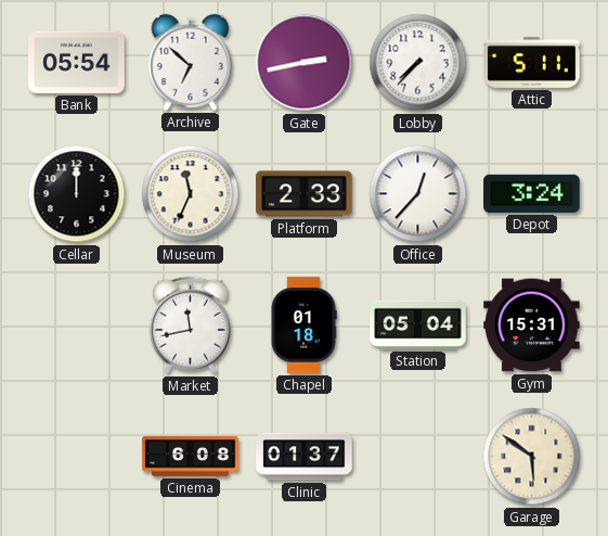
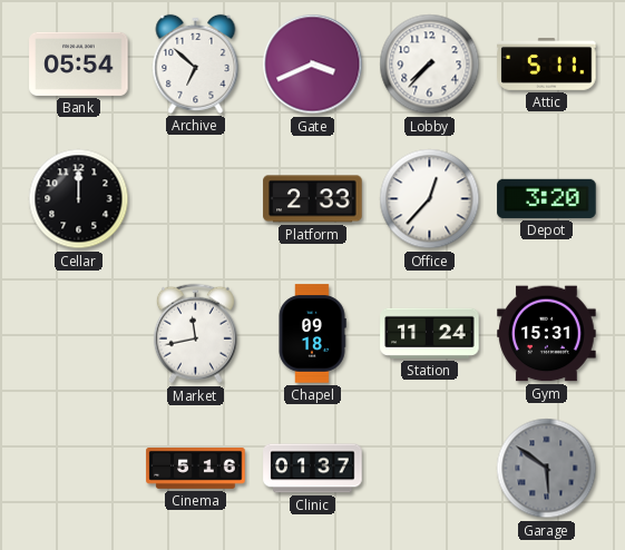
Gate: 2:43 -> 3:41
Museum: 11:34 -> none
Depot: 3:24 -> 3:20
Chapel: 01:18 -> 09:18
Station: 05:04 -> 11:24
Cinema: 6:08 -> 5:16
Garage dial: cream -> grey
